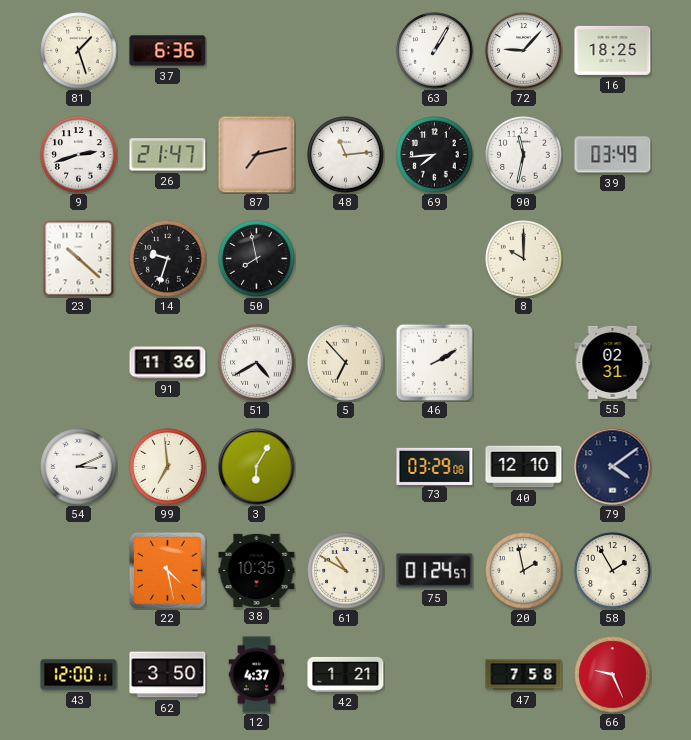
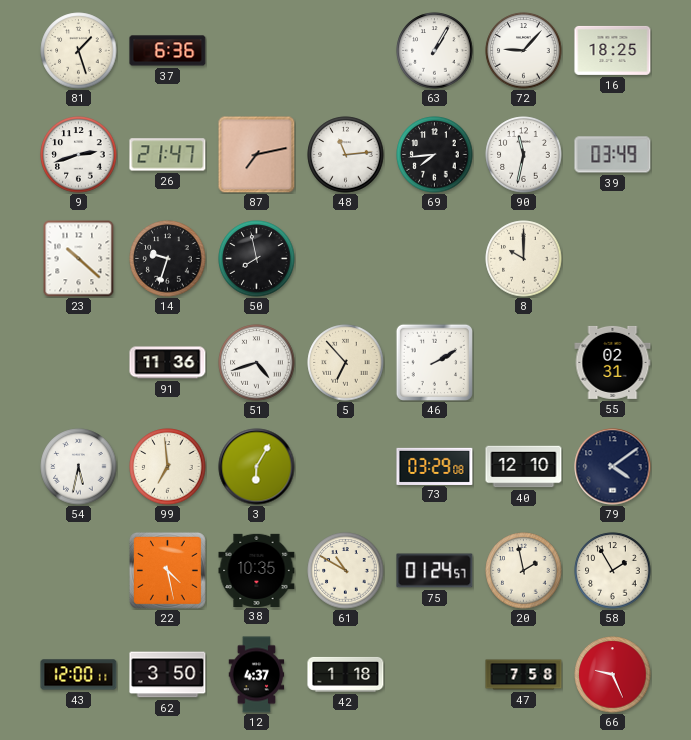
51: 4:40 -> 4:42
54: 3:11 -> 5:32
42: 1:21 -> 1:18
